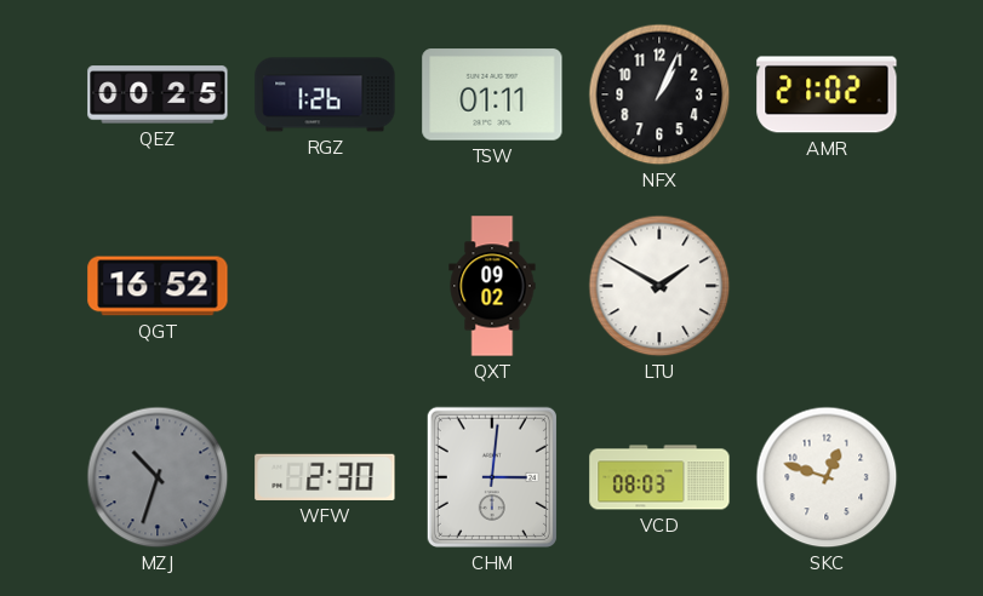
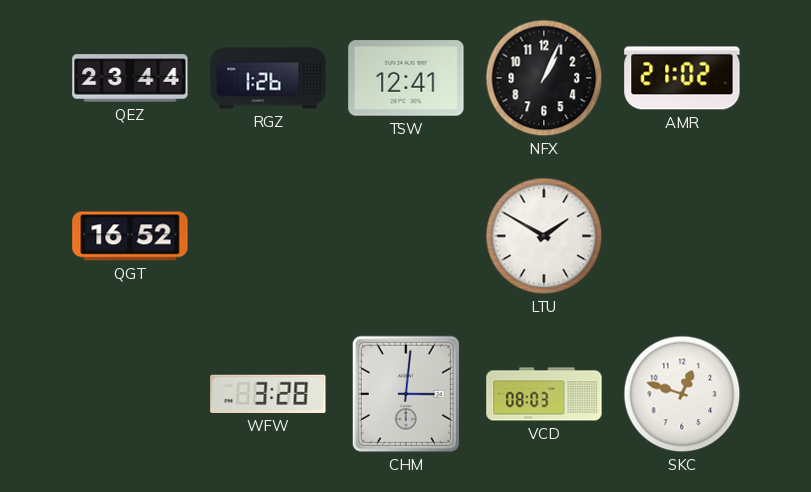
QEZ: 00:25 -> 23:44
TSW: 01:11 -> 12:41
QXT: 09:02 -> none
MZJ: 10:33 -> none
WFW: 2:30 -> 3:28
